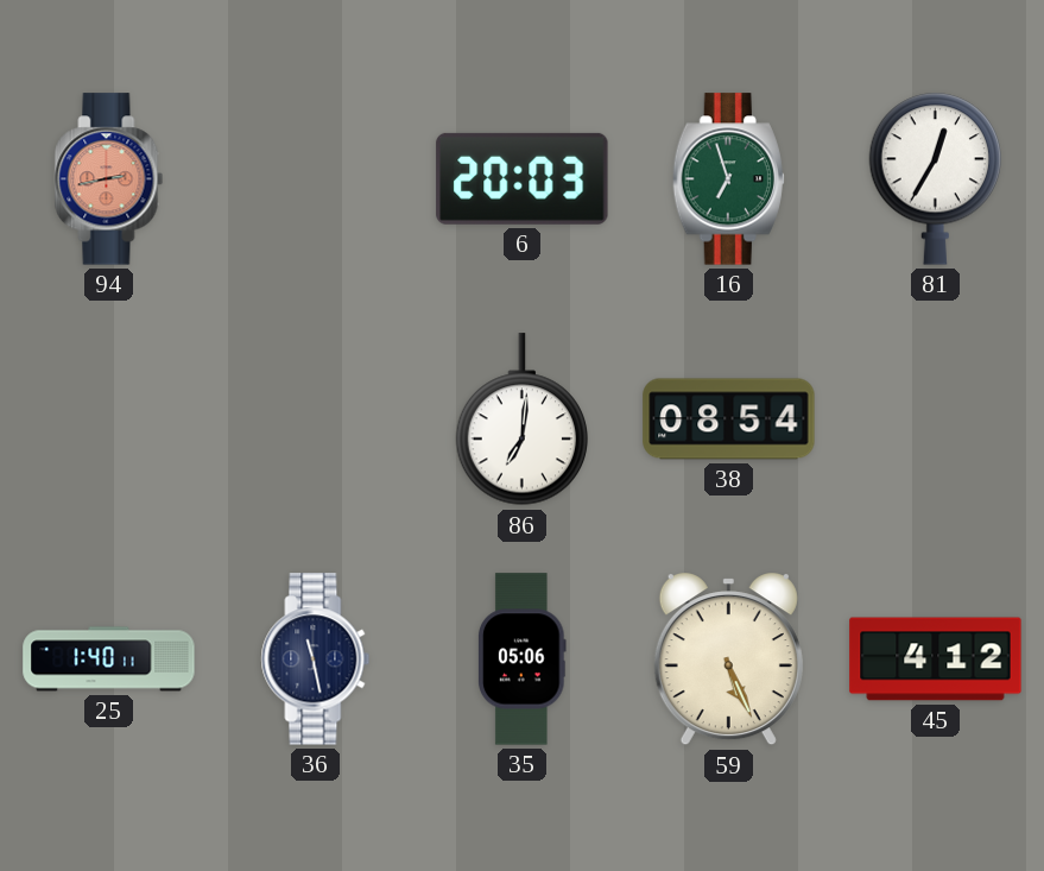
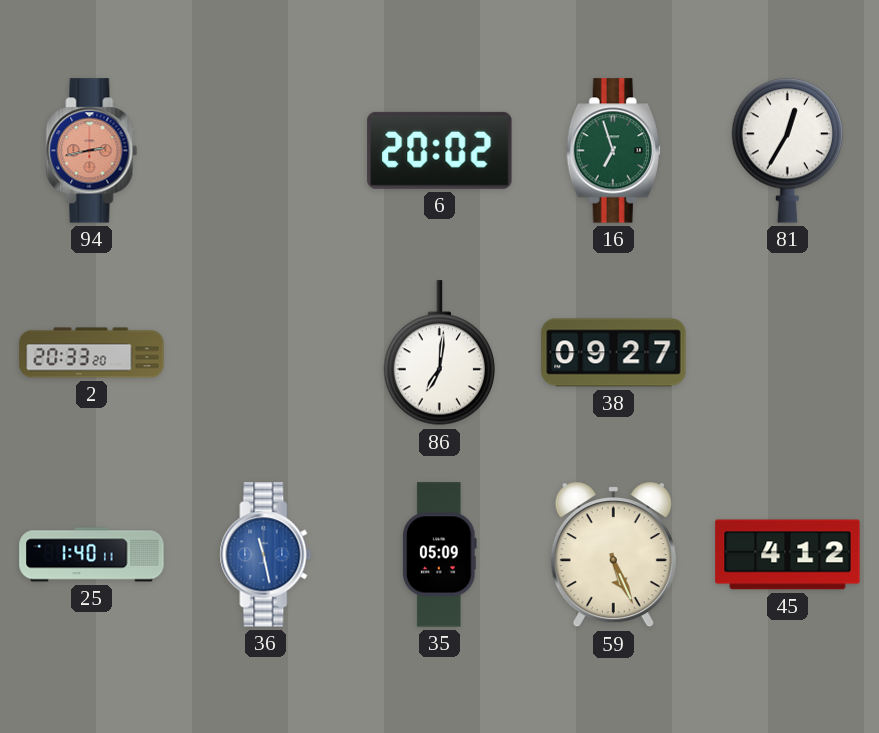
6: 20:03 -> 20:02
2: none -> 20:33
38: 08:54 -> 09:27
36 dial: navy -> blue
35: 05:06 -> 05:09
